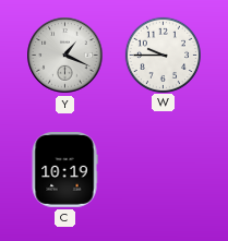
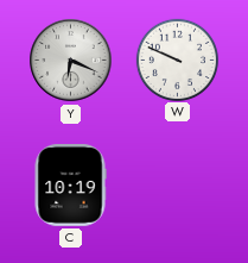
Y: 1:19 -> 6:19
W: 9:45 -> 9:49
